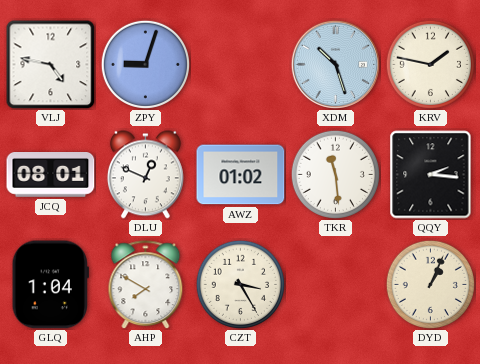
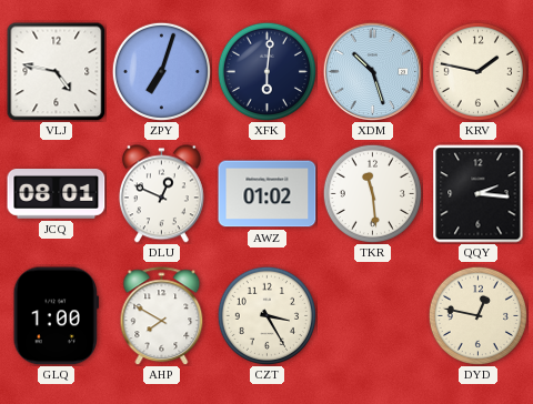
ZPY: 9:03 -> 7:03
XFK: none -> 6:01
GLQ: 1:04 -> 1:00
DYD: 1:04 -> 12:47
